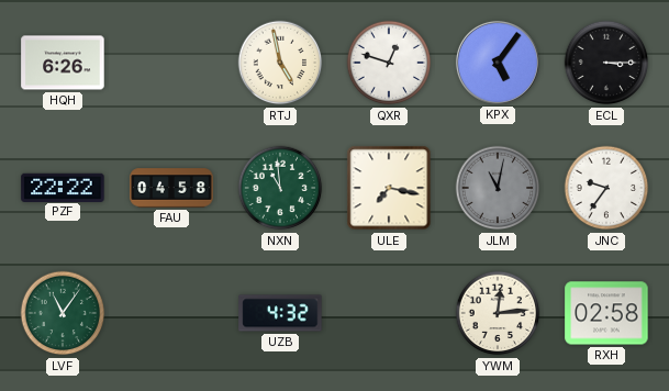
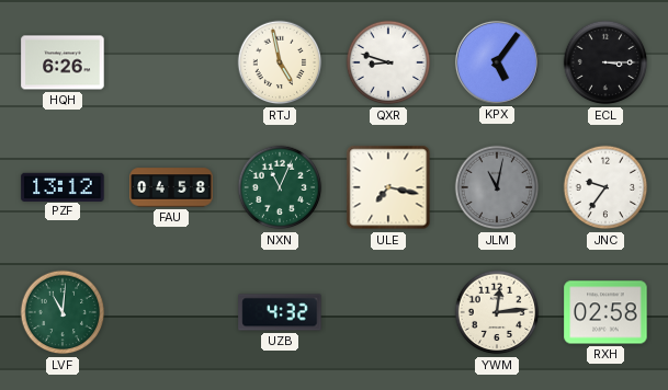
QXR: 12:48 -> 8:48
PZF: 22:22 -> 13:12
NXN: 10:59 -> 11:04
LVF: 11:06 -> 11:01
